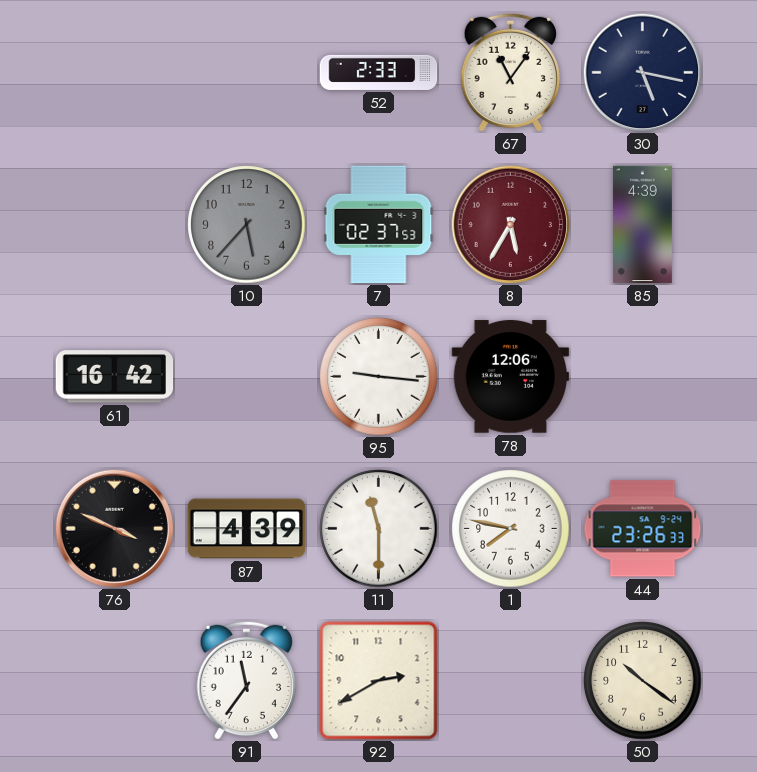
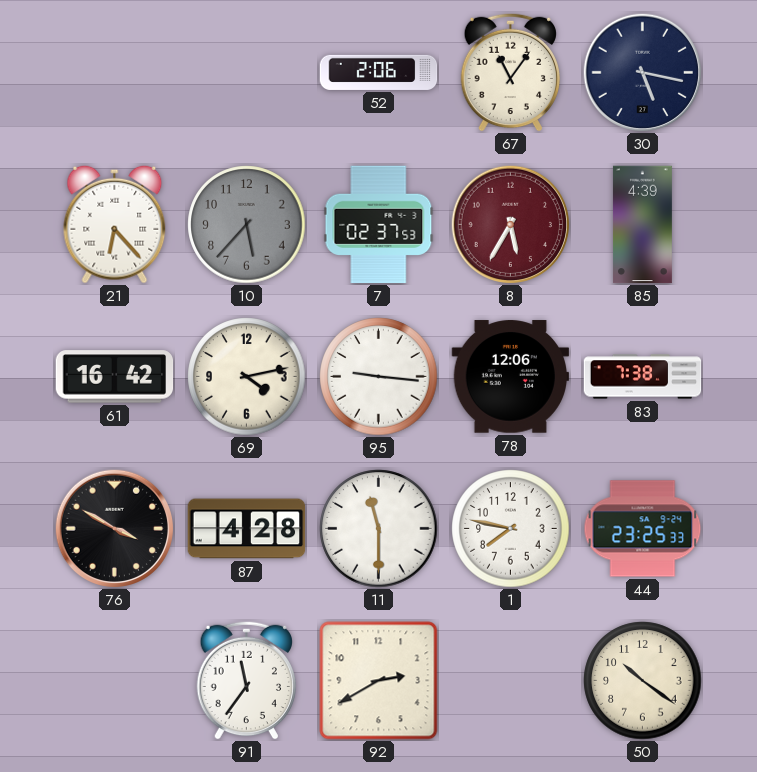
52: 2:33 -> 2:06
21: none -> 6:23
69: none -> 4:13
83: none -> 7:38
76: 3:49 -> 3:50
87: 4:39 -> 4:28
44: 23:26 -> 23:25
